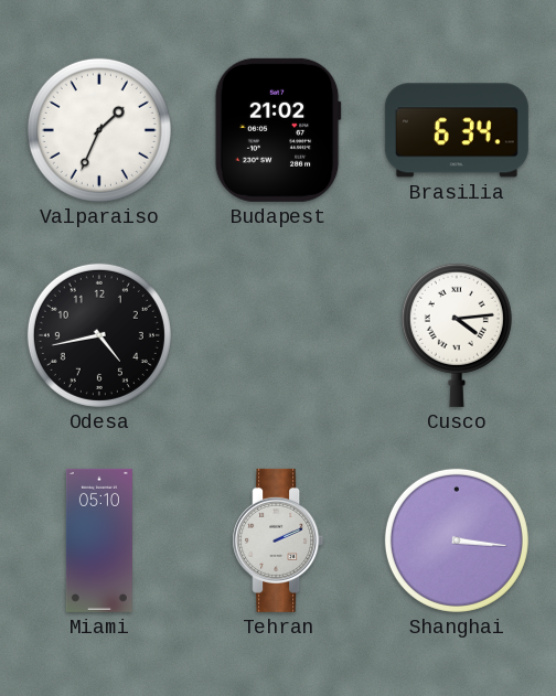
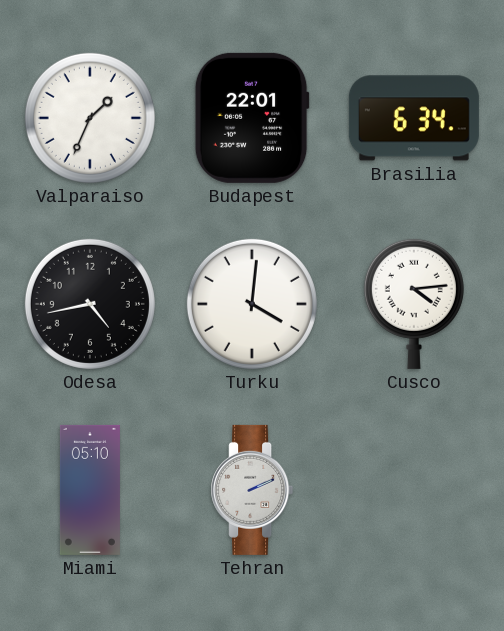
Budapest: 21:02 -> 22:01
Turku: none -> 4:01
Shanghai: 3:16 -> none
